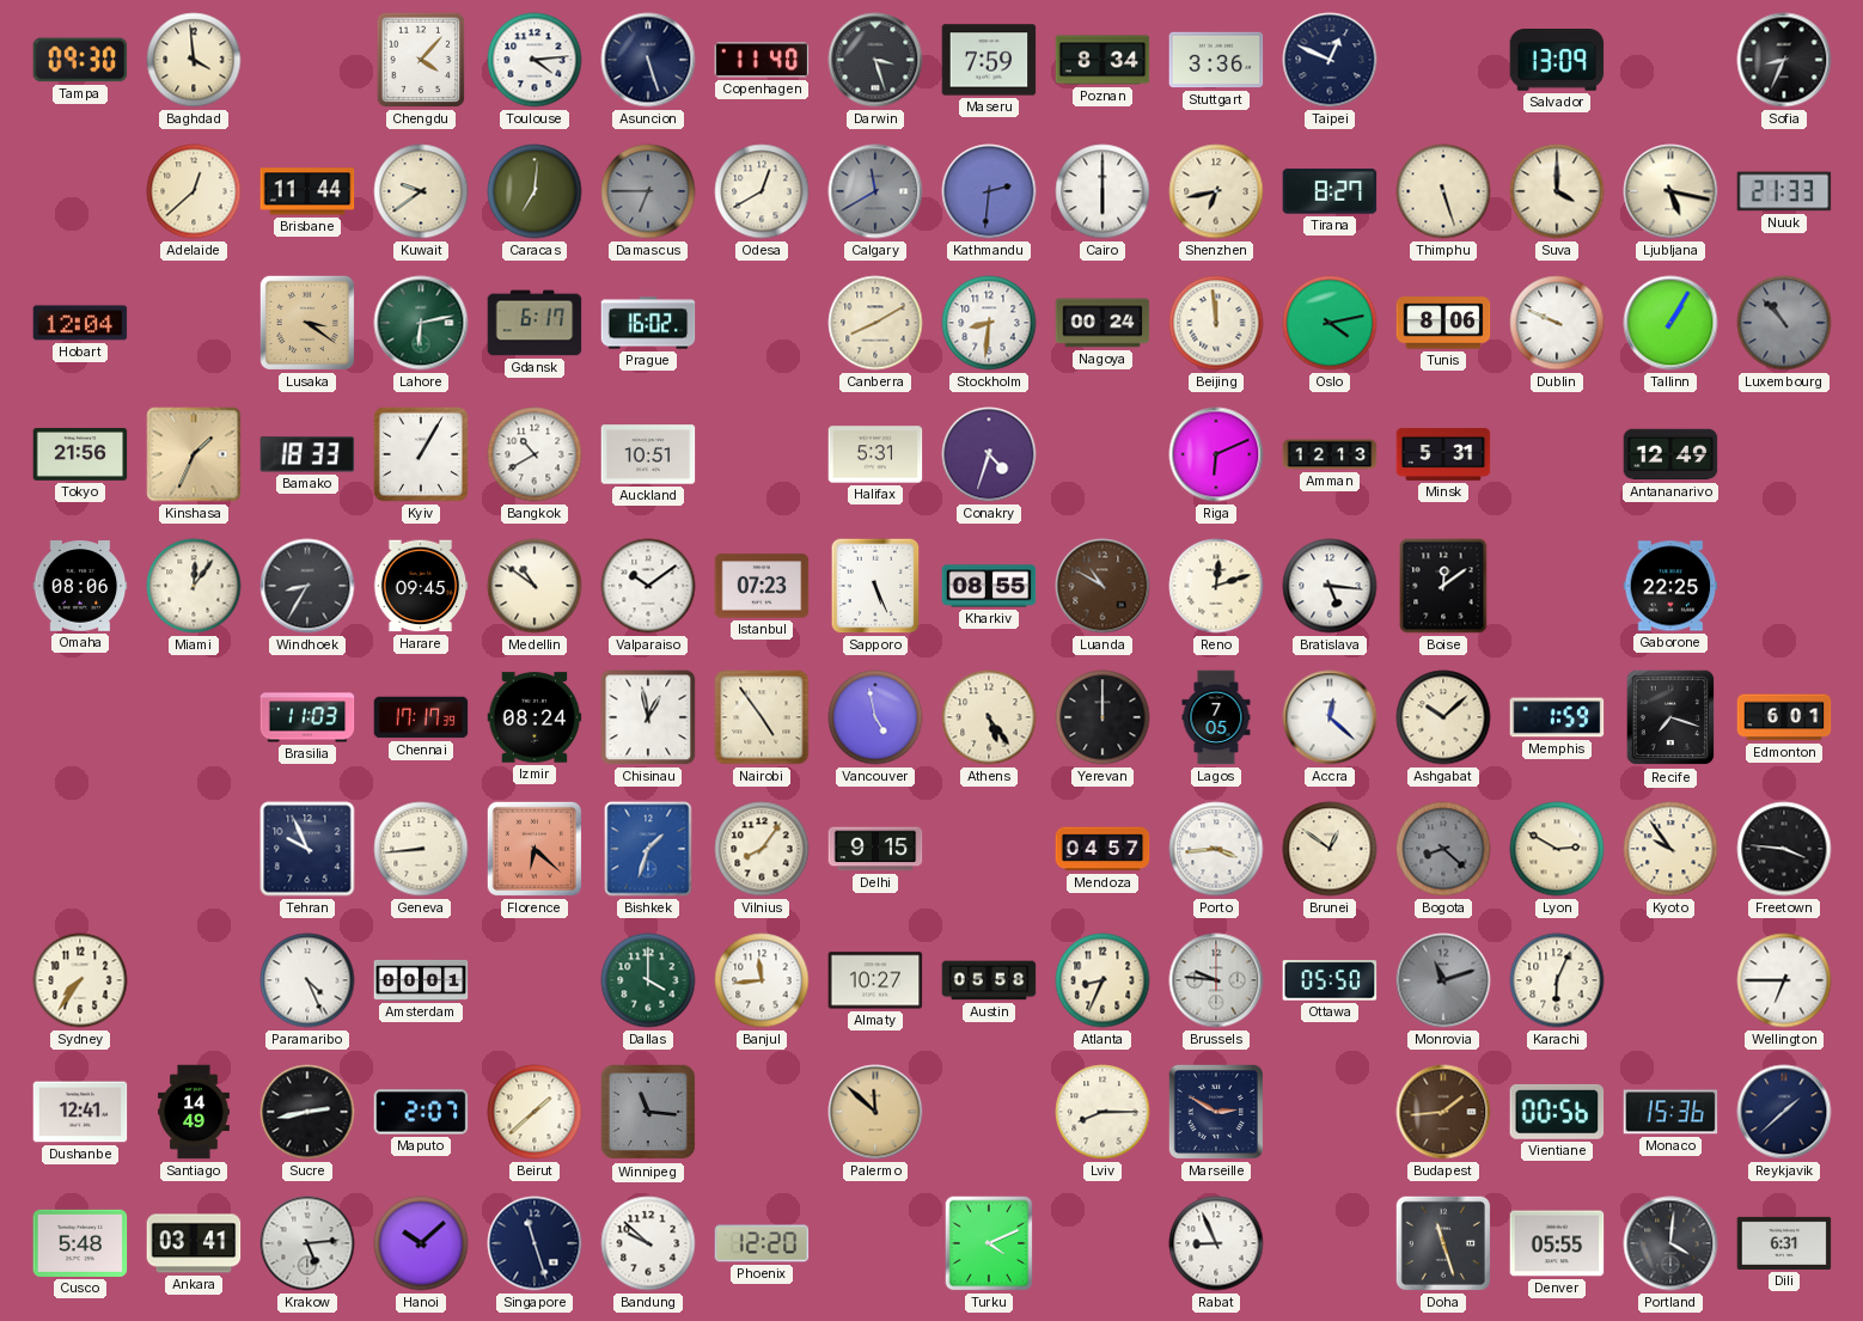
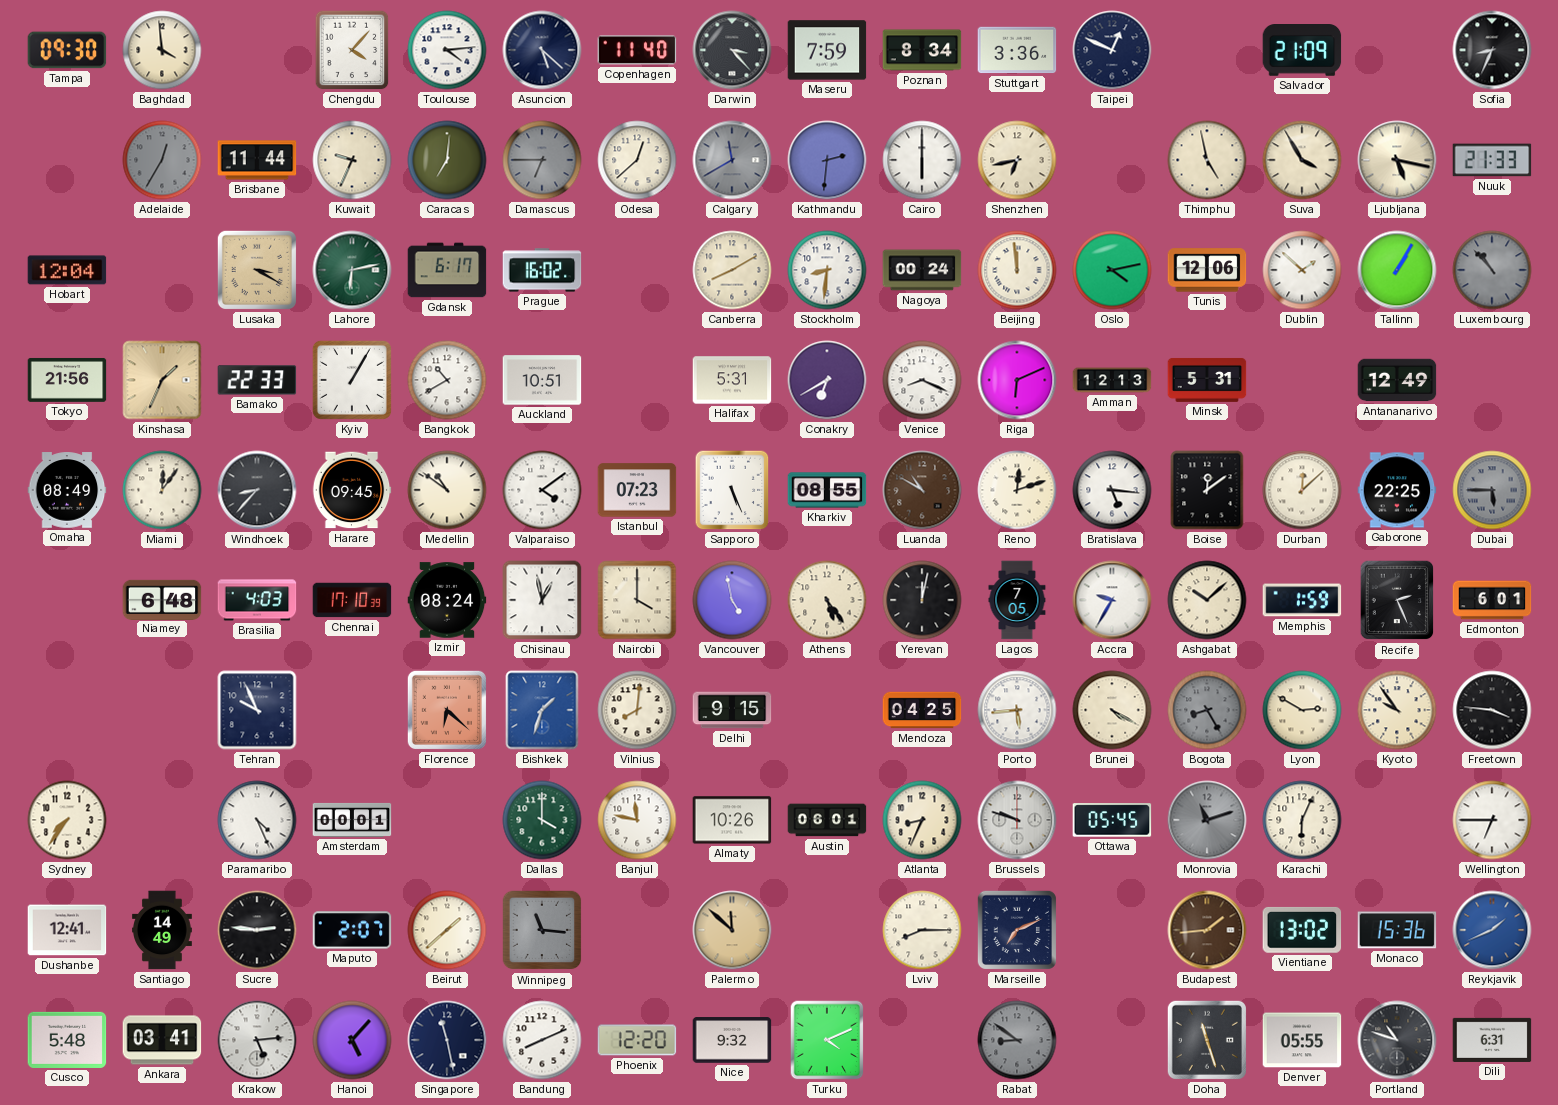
Asuncion: 5:27 -> 5:22
Darwin: 3:27 -> 3:23
Salvador: 13:09 -> 21:09
Adelaide: 12:38 -> 12:35
Adelaide dial: cream -> grey
Kuwait: 9:39 -> 9:34
Odesa: 12:40 -> 12:38
Tirana: 8:27 -> none
Thimphu: 5:27 -> 4:58
Suva: 4:00 -> 3:55
Lusaka: 3:21 -> 3:20
Tunis: 8:06 -> 12:06
Dublin: 9:49 -> 1:52
Bamako: 18:33 -> 22:33
Conakry: 4:33 -> 6:40
Venice: none -> 8:19
Omaha: 08:06 -> 08:49
Windhoek: 8:35 -> 8:37
Valparaiso: 10:09 -> 4:09
Durban: none -> 12:08
Dubai: none -> 5:45
Niamey: none -> 6:48
Brasilia: 11:03 -> 4:03
Chennai: 17:17 -> 17:10
Nairobi: 4:54 -> 4:00
Yerevan: 12:00 -> 12:02
Accra: 12:22 -> 9:35
Recife: 7:18 -> 2:26
Geneva: 8:44 -> none
Vilnius: 8:06 -> 8:01
Mendoza: 04:57 -> 04:25
Porto: 3:44 -> 5:44
Brunei: 12:51 -> 4:20
Bogota: 8:22 -> 8:25
Banjul: 11:44 -> 11:47
Almaty: 10:27 -> 10:26
Austin: 05:58 -> 06:01
Brussels: 9:46 -> 9:48
Ottawa: 05:50 -> 05:45
Sucre: 2:43 -> 2:46
Marseille: 2:50 -> 7:11
Vientiane: 00:56 -> 13:02
Reykjavik: 1:38 -> 1:41
Reykjavik dial: navy -> blue
Hanoi: 10:08 -> 5:07
Singapore: 11:27 -> 11:28
Bandung: 9:52 -> 8:11
Nice: none -> 9:32
Rabat: 8:56 -> 8:51
Rabat dial: white -> grey
Portland: 4:01 -> 10:48
